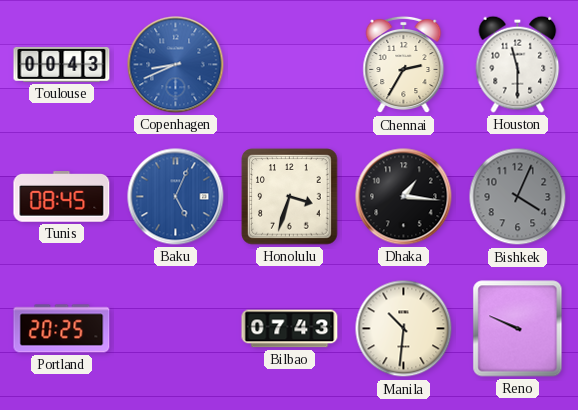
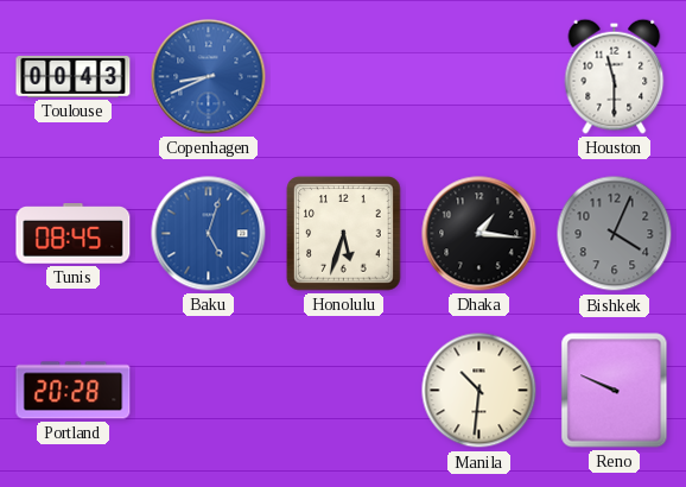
Chennai: 2:35 -> none
Baku: 5:04 -> 5:03
Honolulu: 3:33 -> 5:33
Portland: 20:25 -> 20:28
Bilbao: 07:43 -> none
